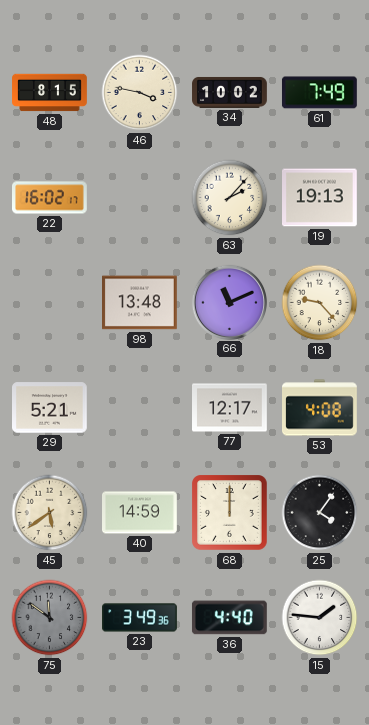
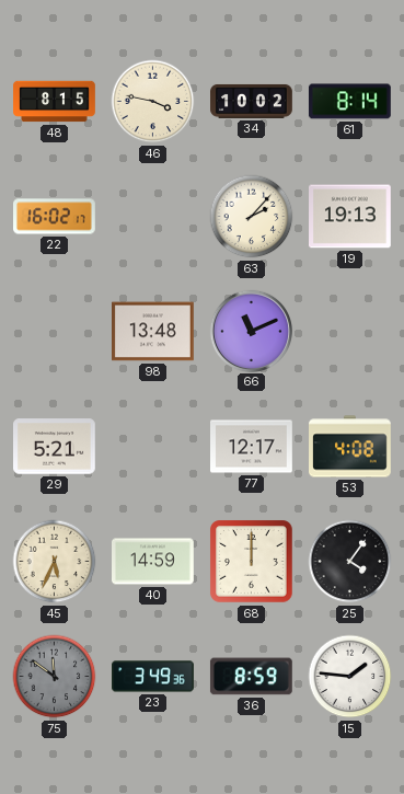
61: 7:49 -> 8:14
18: 9:23 -> none
45: 5:39 -> 5:34
36: 4:40 -> 8:59
